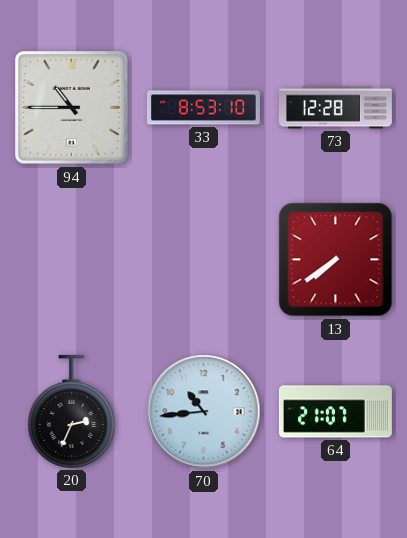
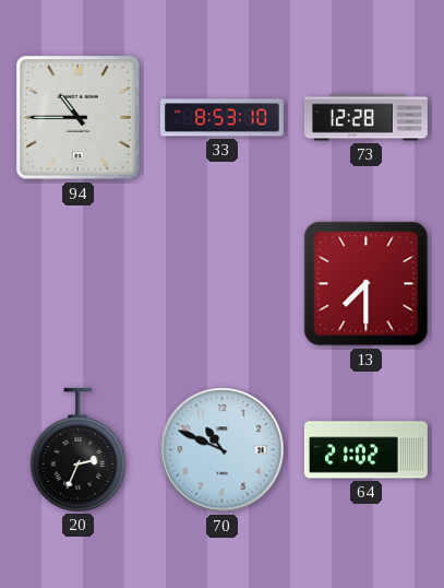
13: 7:39 -> 7:30
70: 10:44 -> 10:49
64: 21:07 -> 21:02
